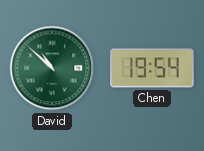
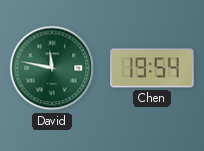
David: 10:52 -> 11:47
